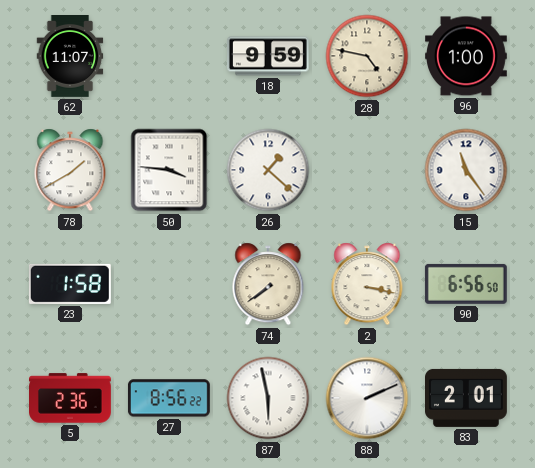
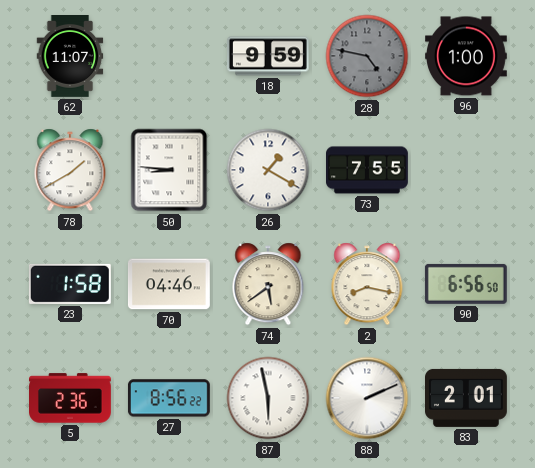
28 dial: cream -> grey
50: 3:46 -> 8:46
26: 1:22 -> 1:20
73: none -> 7:55
15: 11:24 -> none
70: none -> 04:46
74: 7:39 -> 5:39
2: 3:17 -> 8:17
